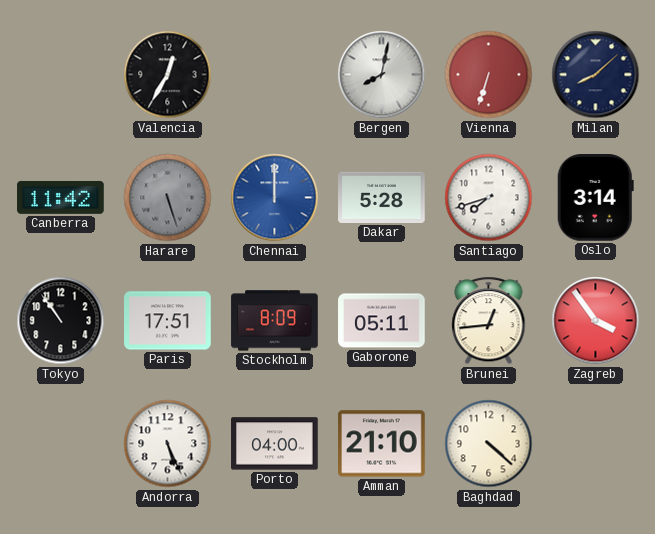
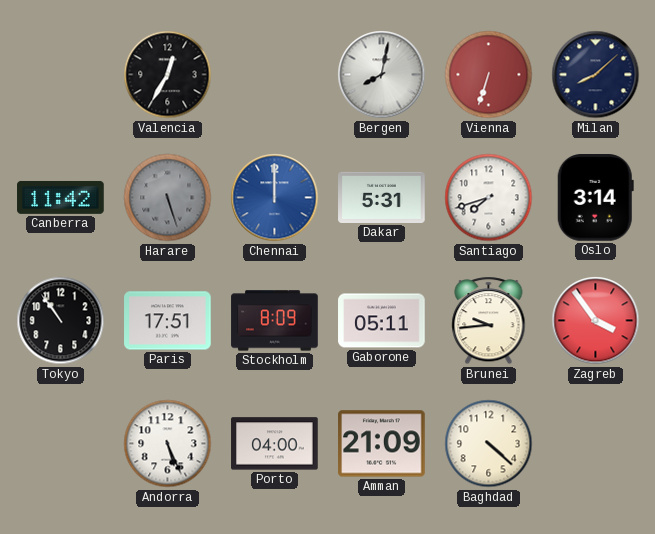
Dakar: 5:28 -> 5:31
Brunei: 12:44 -> 9:44
Amman: 21:10 -> 21:09
